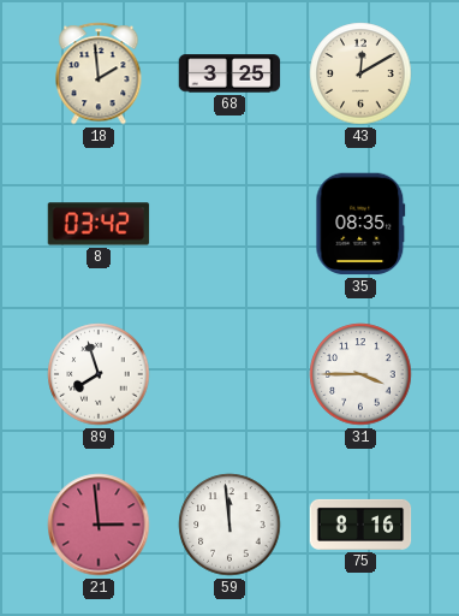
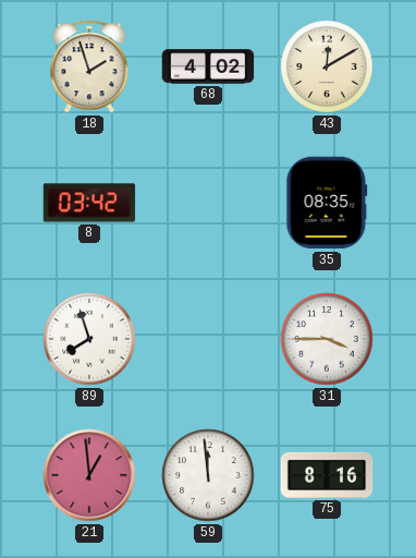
18: 1:59 -> 1:57
68: 3:25 -> 4:02
21: 2:59 -> 12:59
